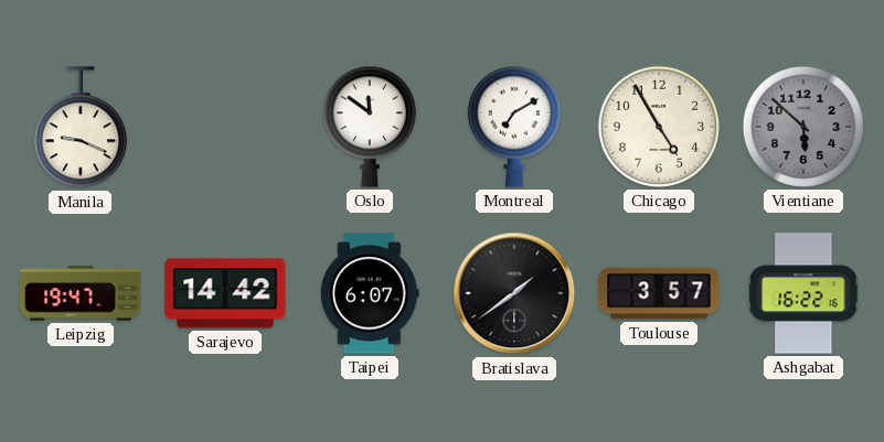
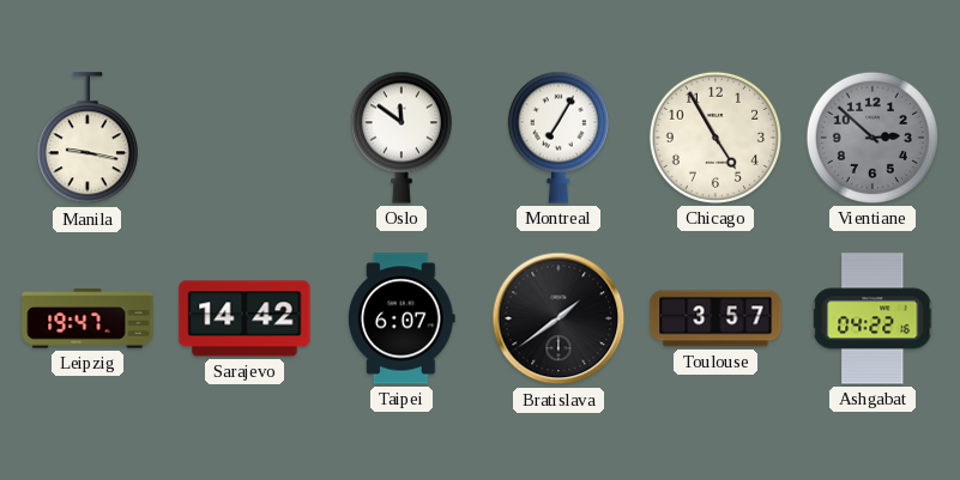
Manila: 9:19 -> 9:17
Montreal: 7:10 -> 7:05
Vientiane: 5:52 -> 2:52
Ashgabat: 16:22 -> 04:22
